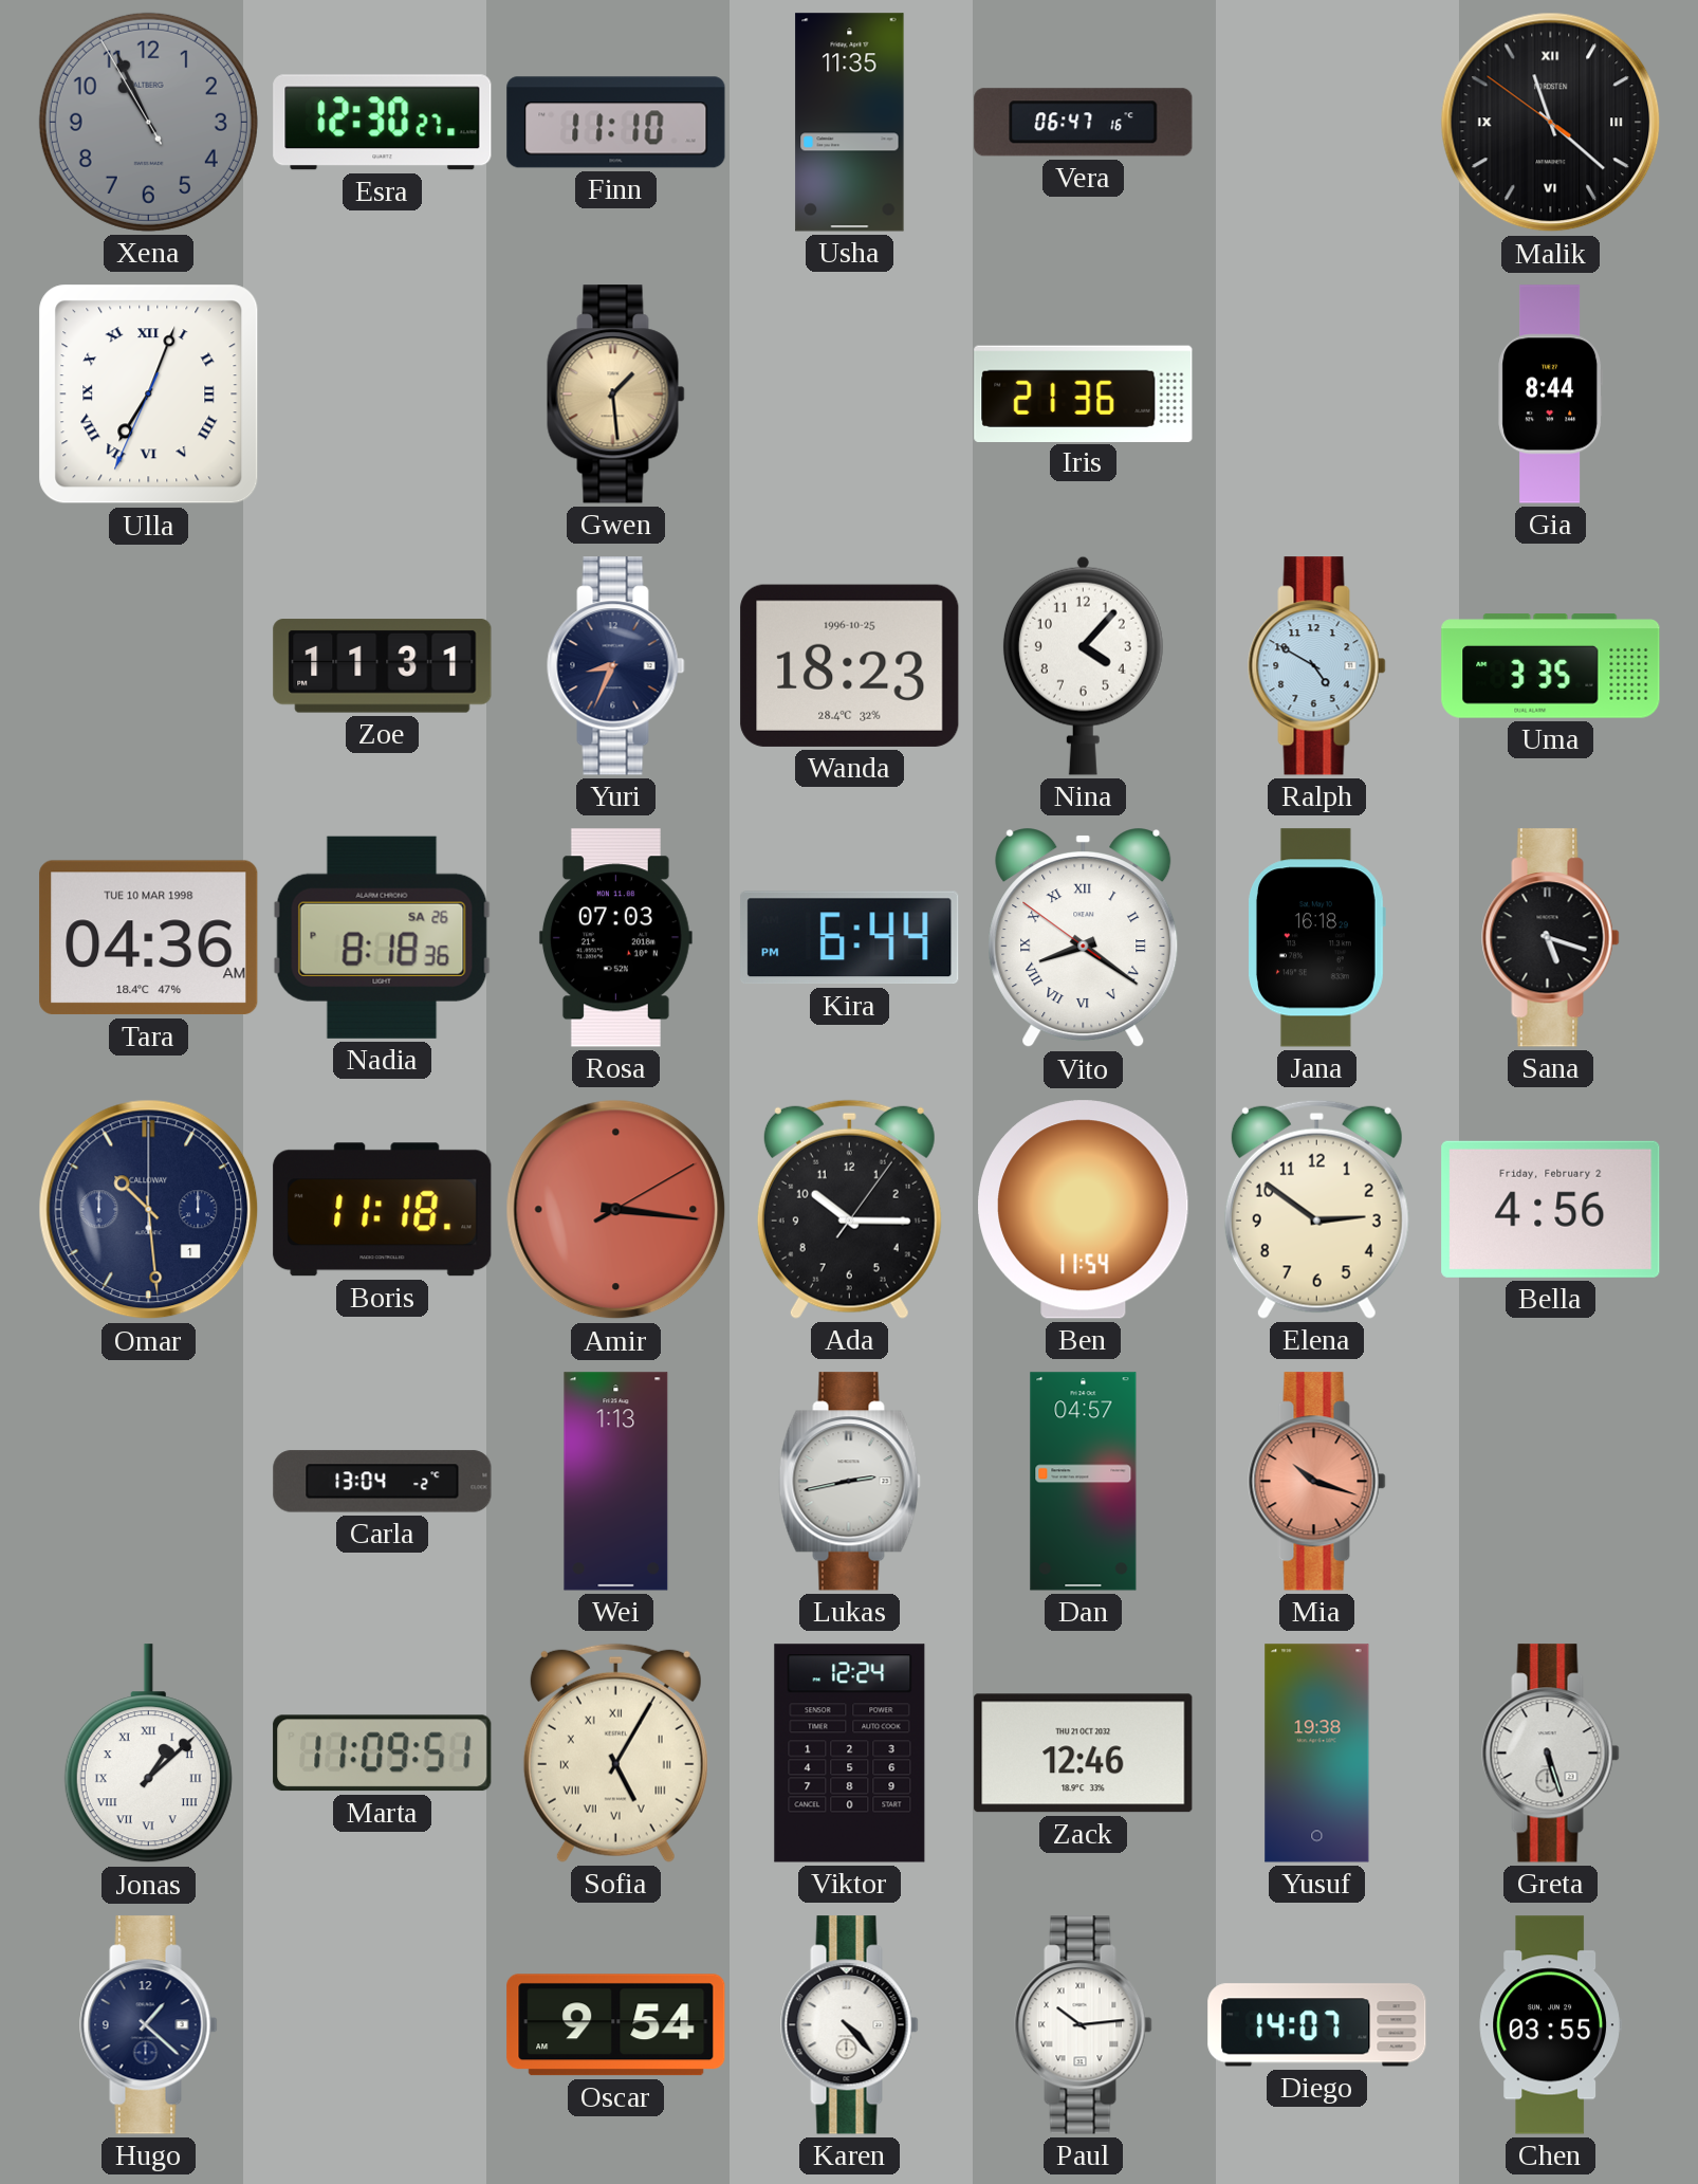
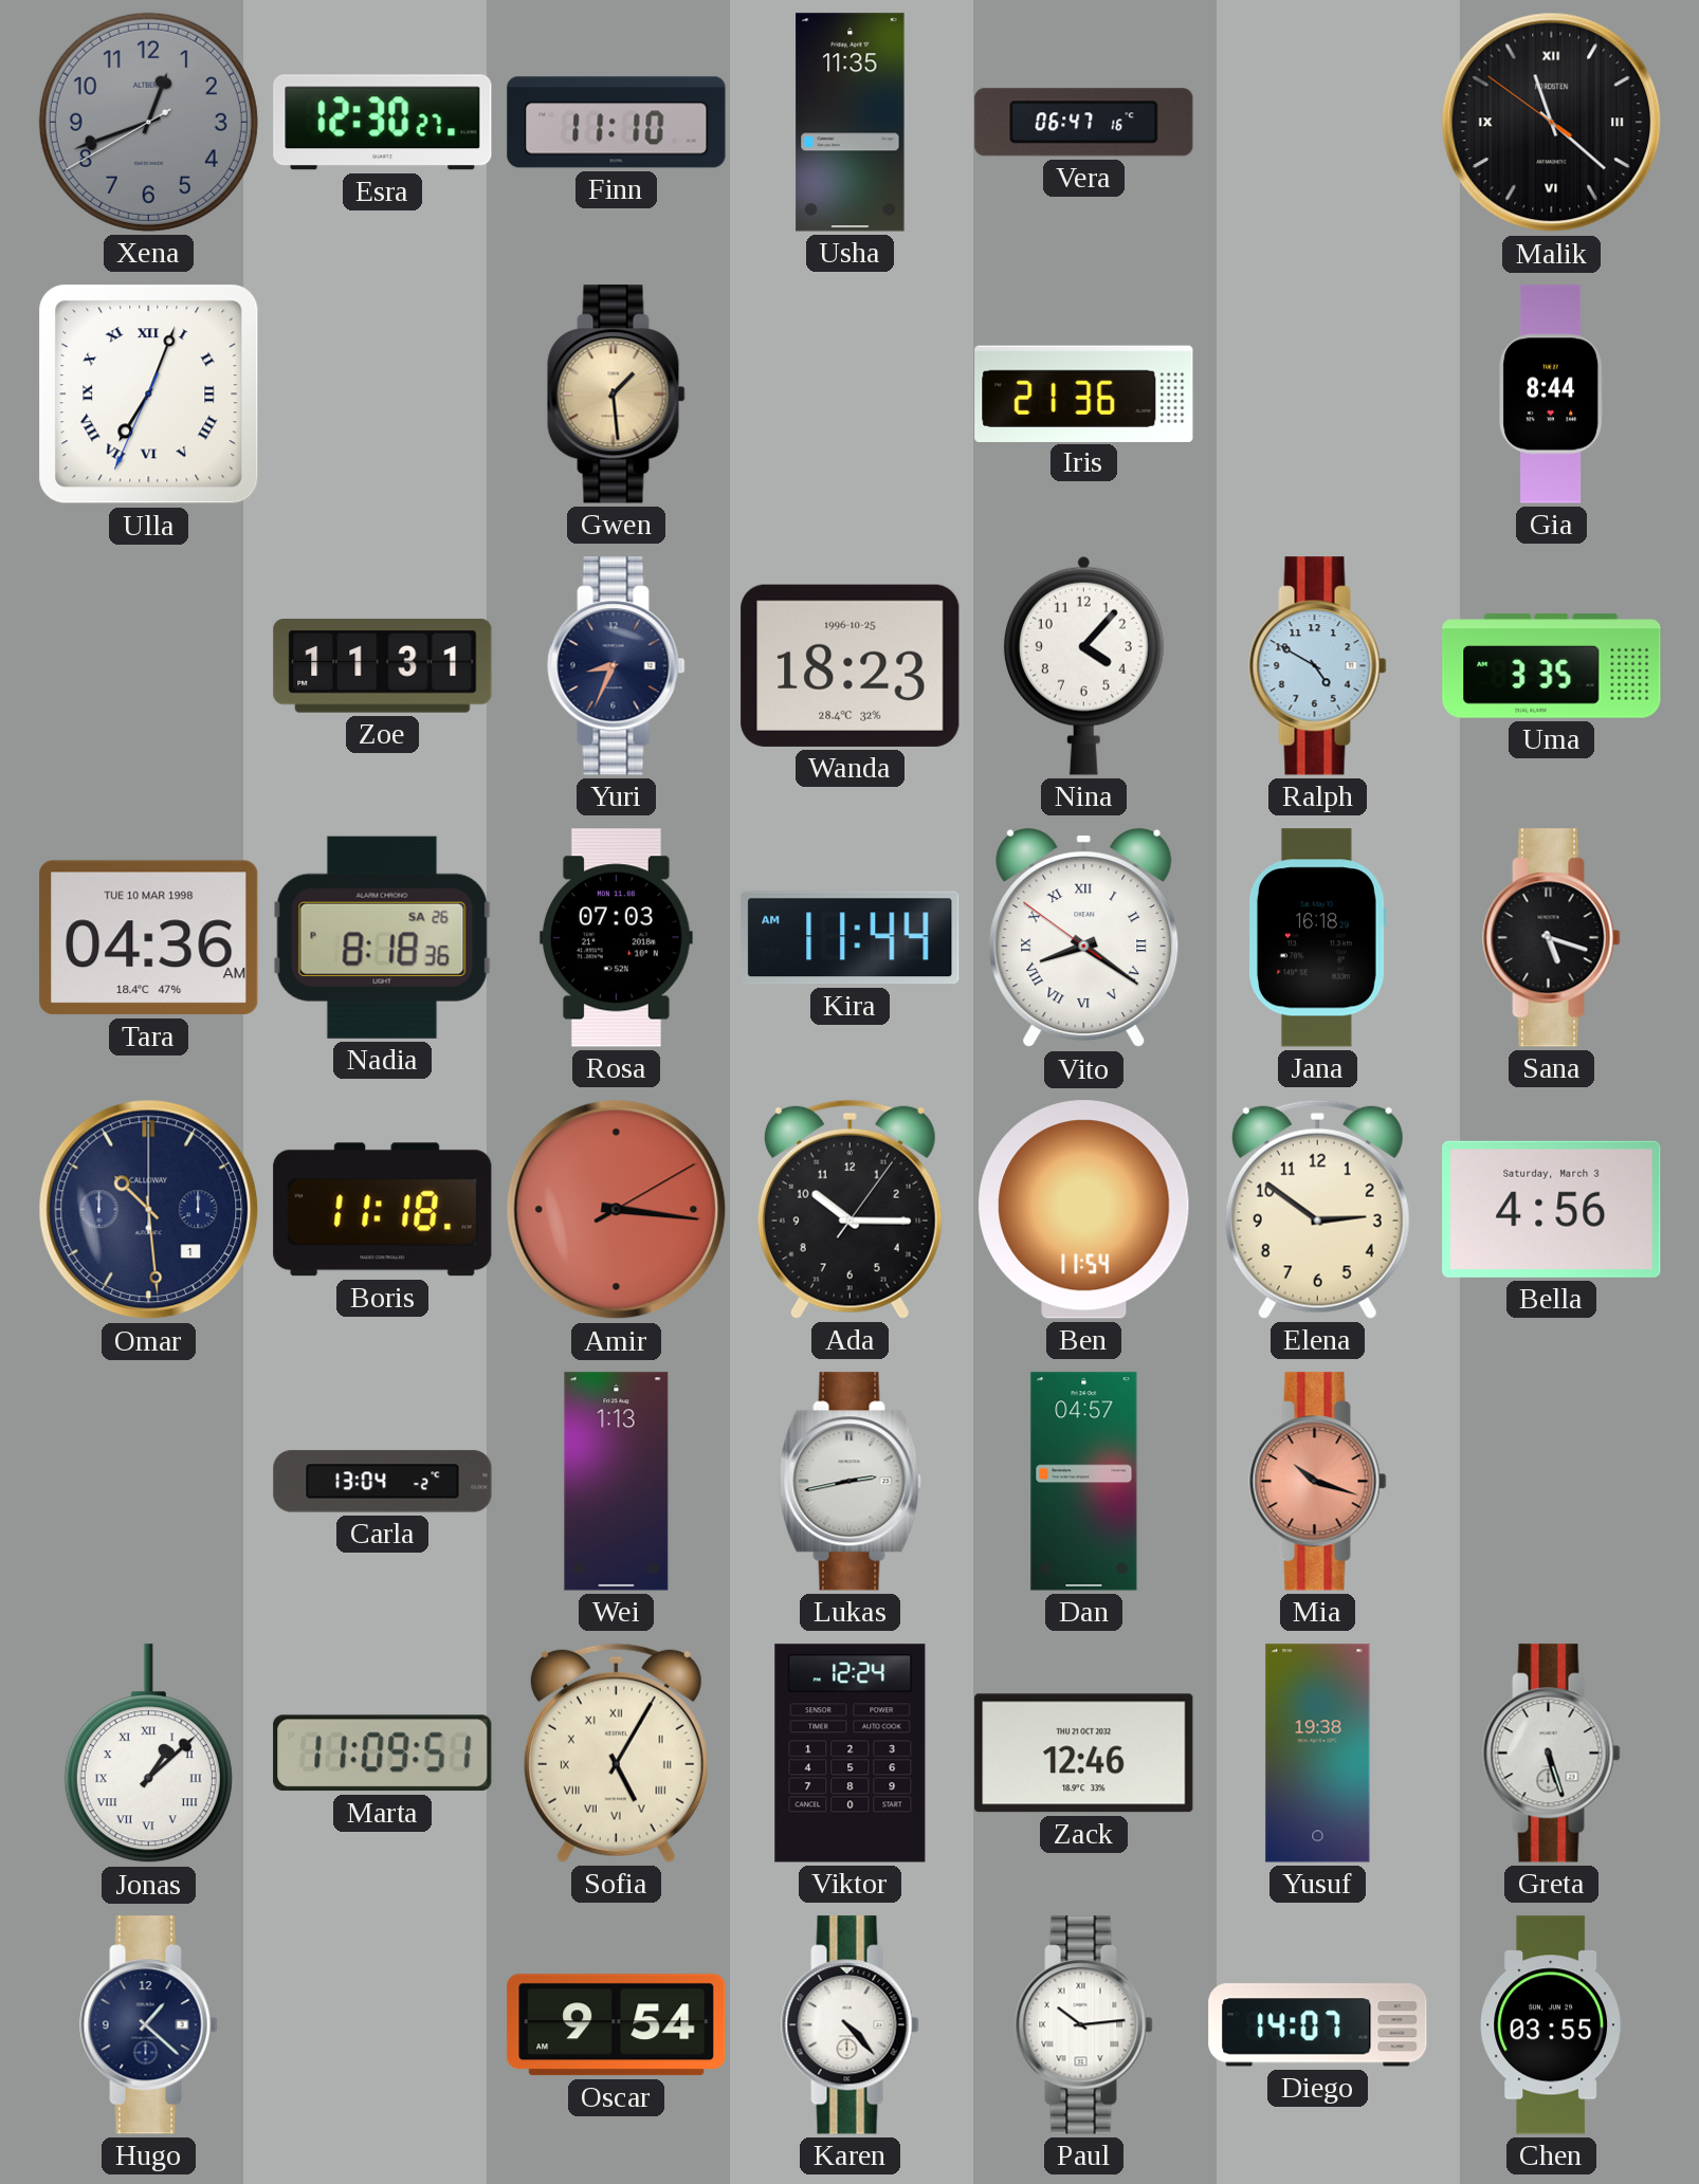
Xena: 10:55 -> 12:41
Kira: 6:44 -> 11:44
Bella date: Friday, February 2 -> Saturday, March 3
